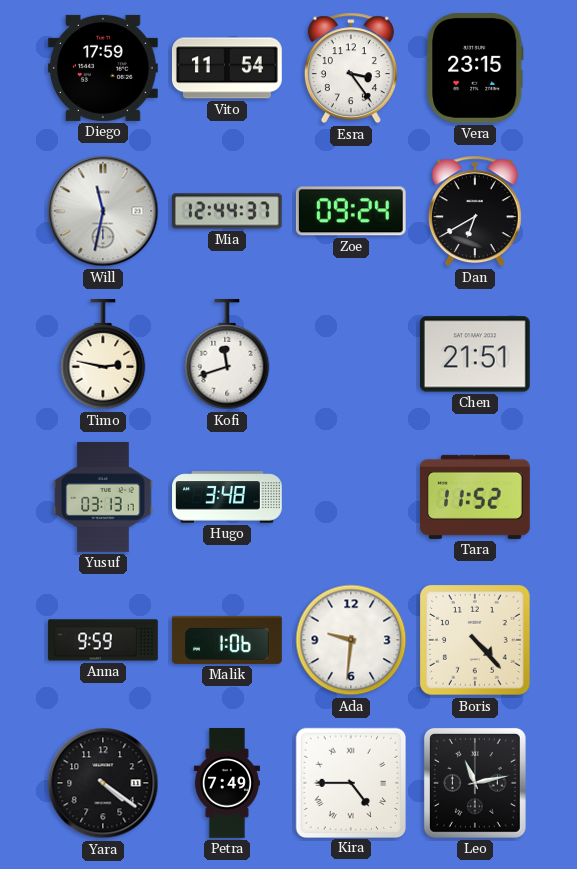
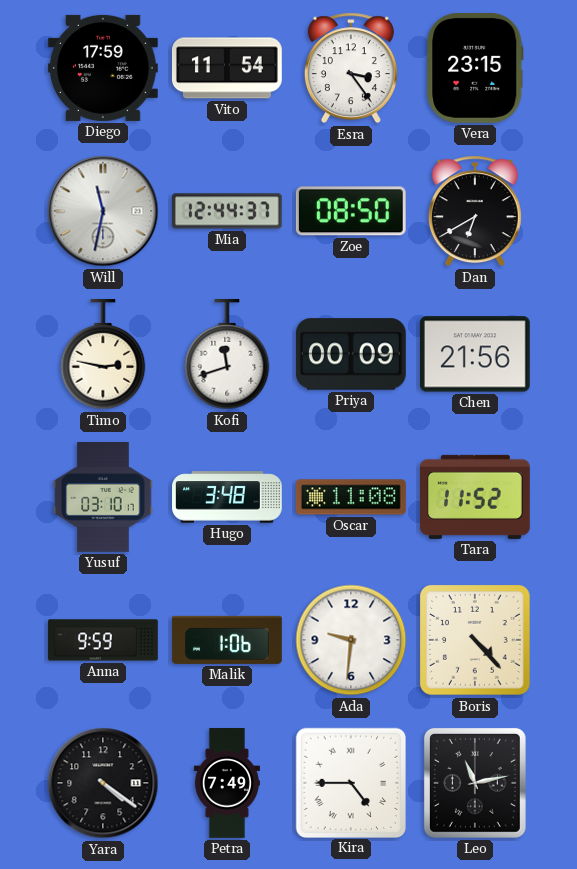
Zoe: 09:24 -> 08:50
Priya: none -> 00:09
Chen: 21:51 -> 21:56
Yusuf: 03:13 -> 03:10
Oscar: none -> 11:08
